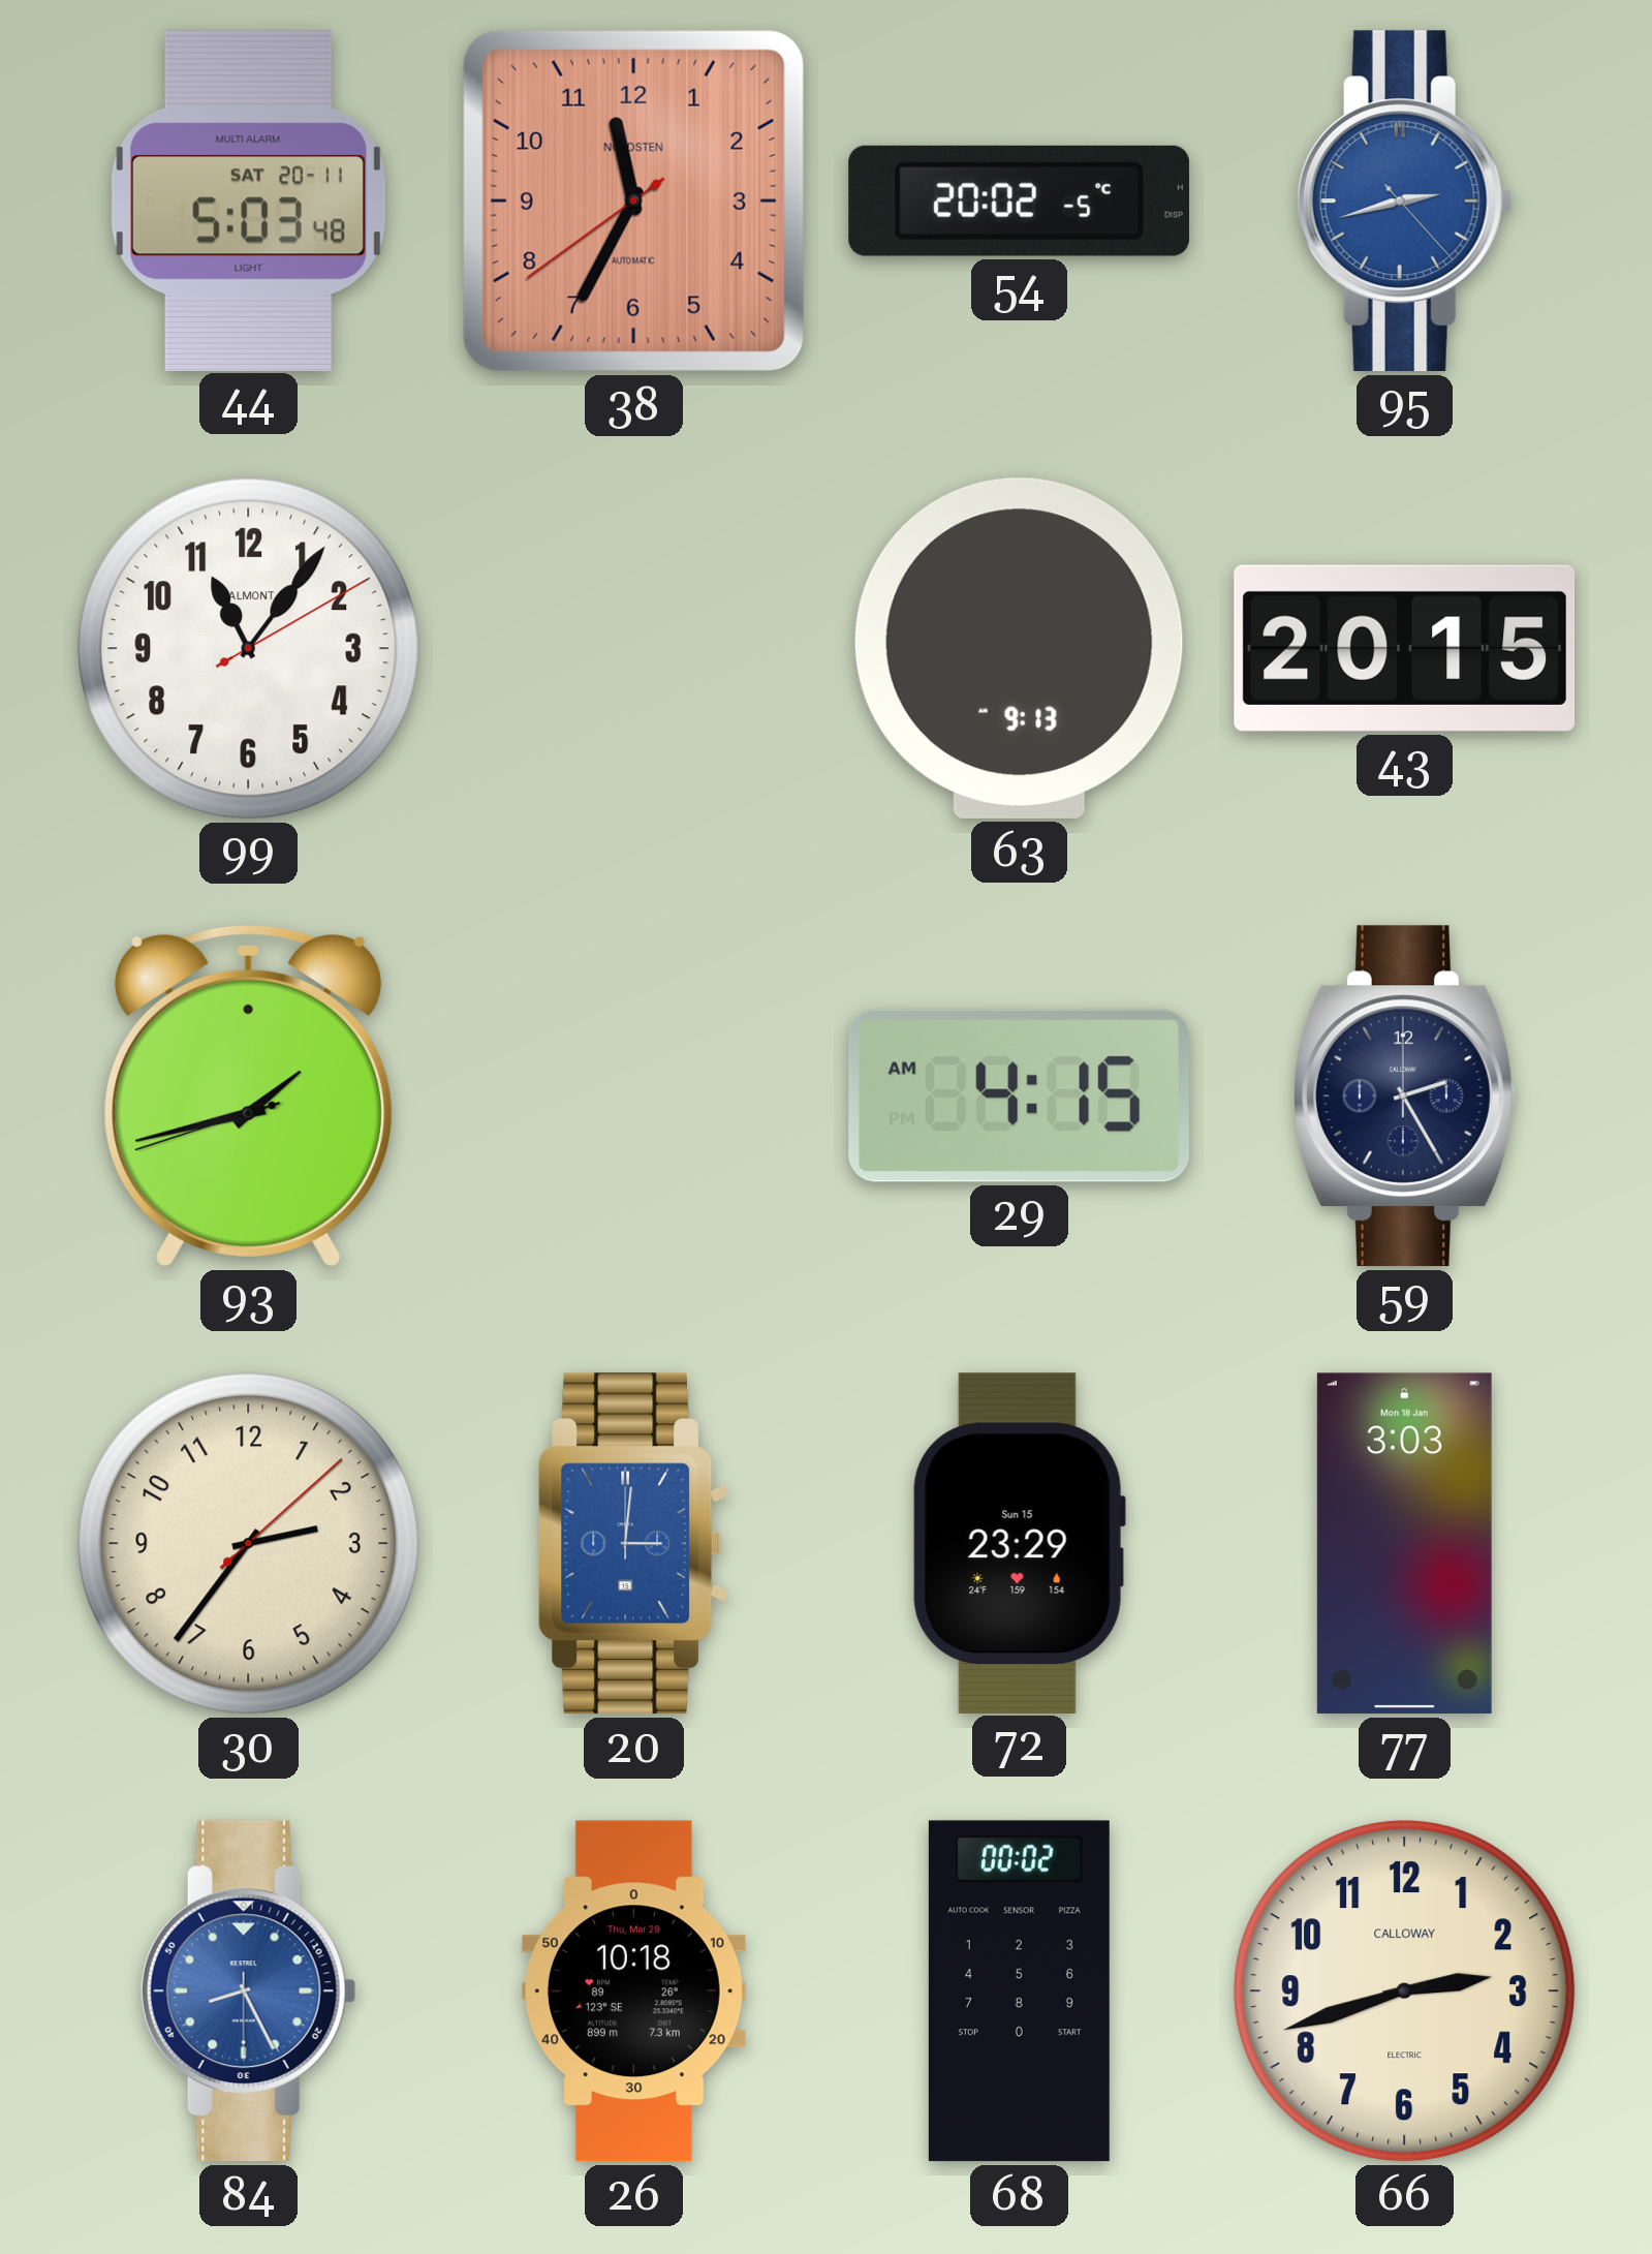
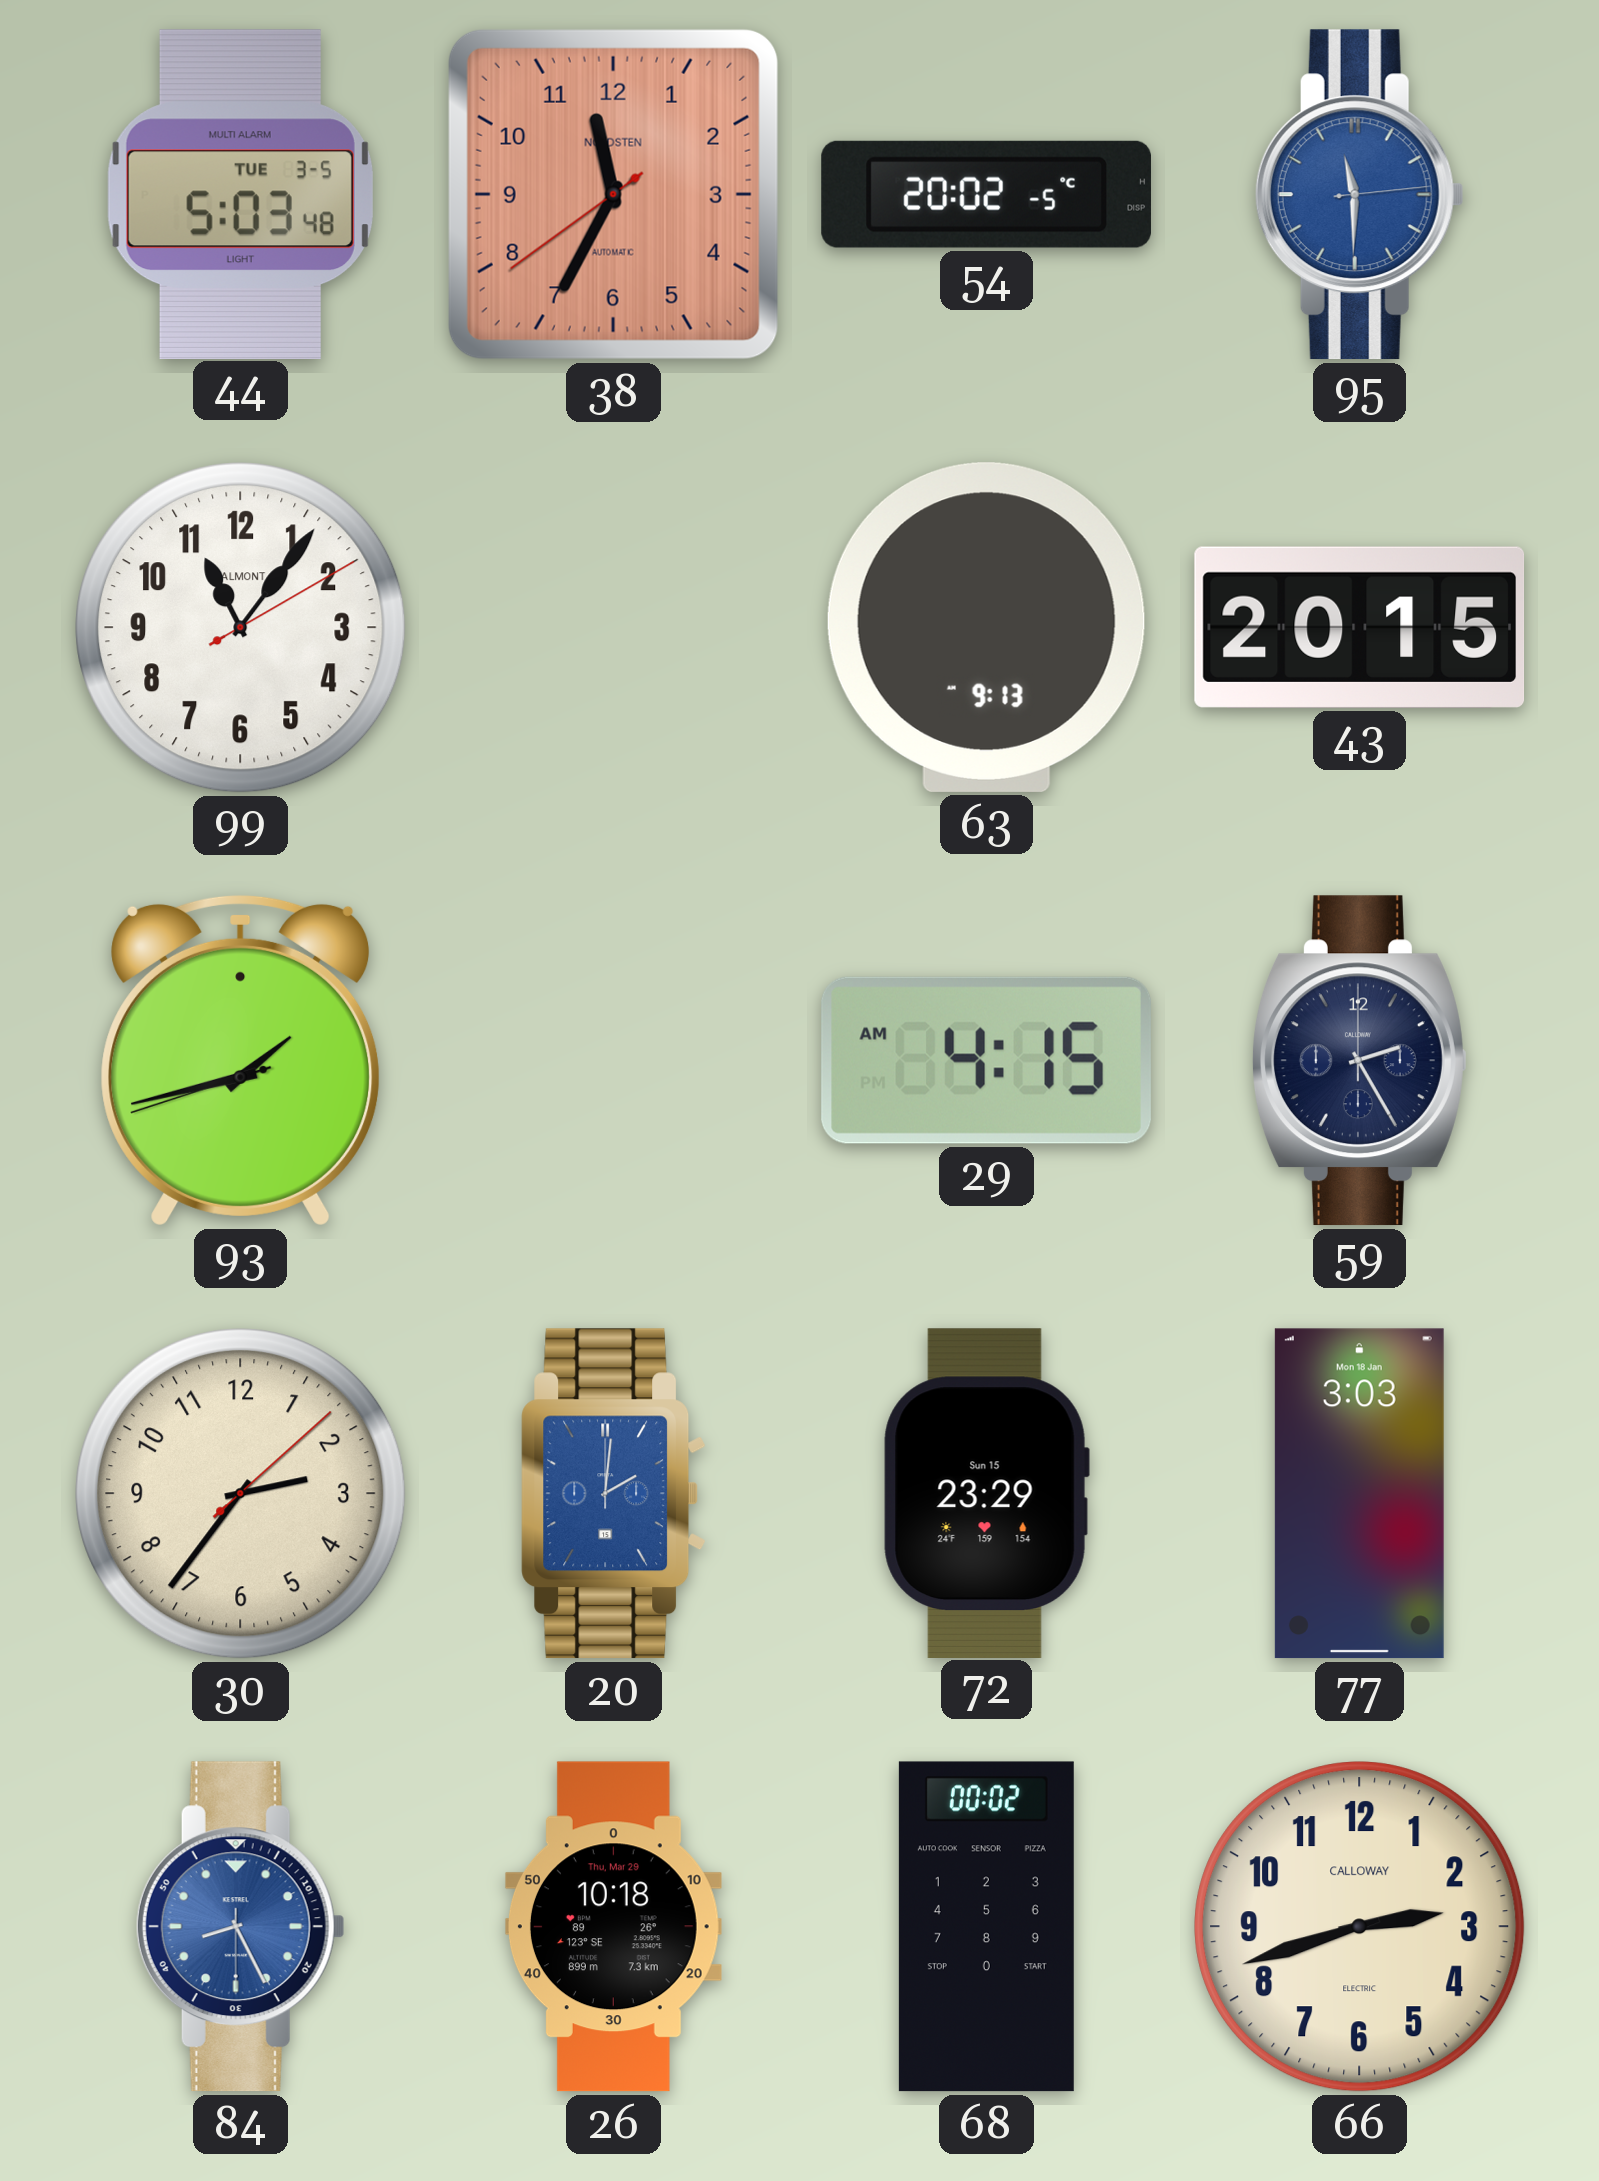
44 date: SAT 20-11 -> TUE 3-5
95: 2:42 -> 11:30
20: 3:01 -> 2:01
